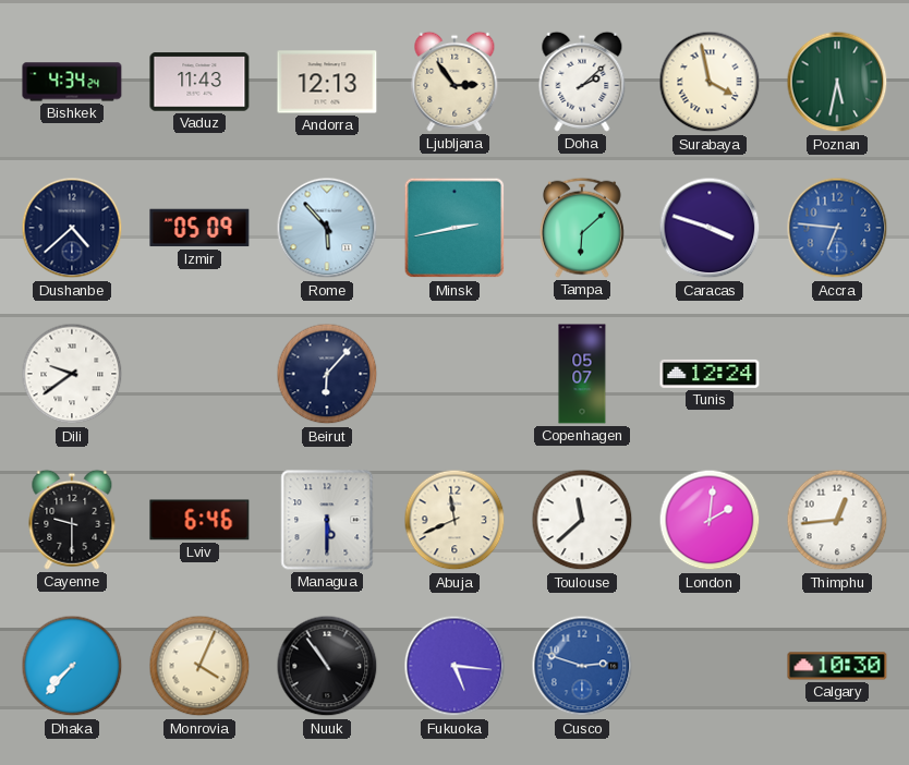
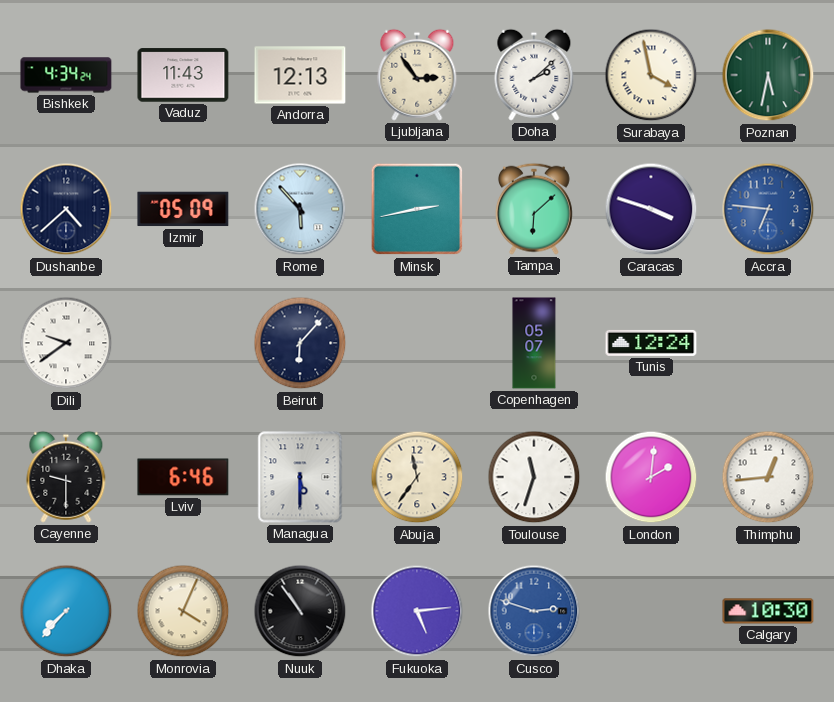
Abuja: 11:41 -> 11:36
Toulouse: 11:38 -> 11:33
Fukuoka: 5:16 -> 5:14
